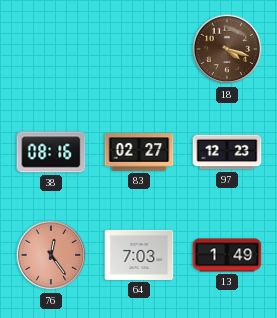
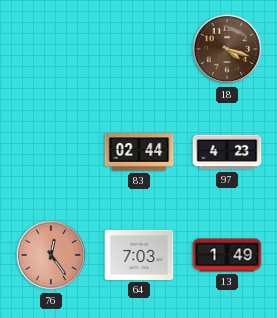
38: 08:16 -> none
83: 02:27 -> 02:44
97: 12:23 -> 4:23
